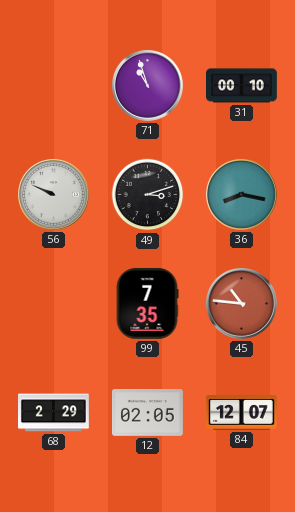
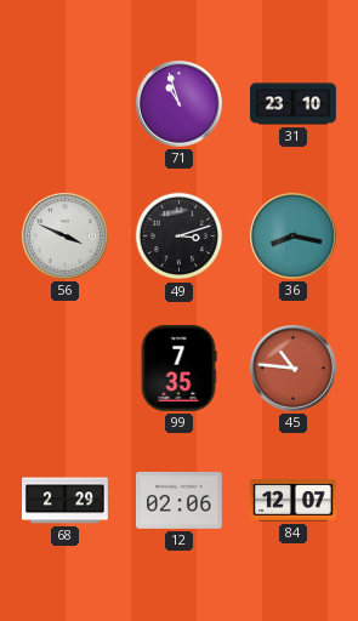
31: 00:10 -> 23:10
56: 9:49 -> 3:49
12: 02:05 -> 02:06
